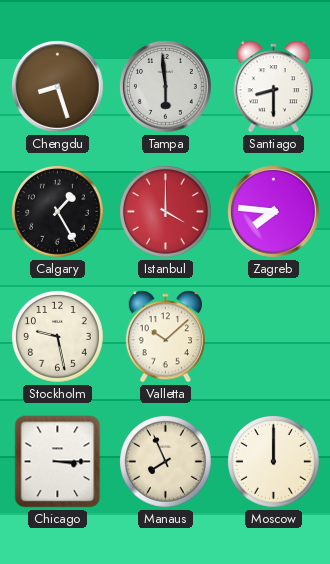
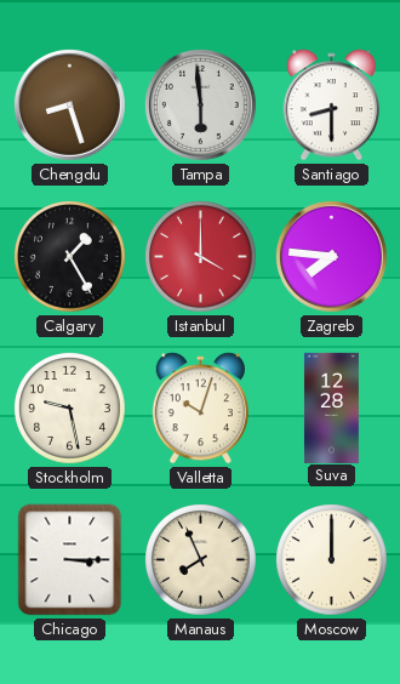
Valletta: 10:08 -> 10:03
Suva: none -> 12:28
